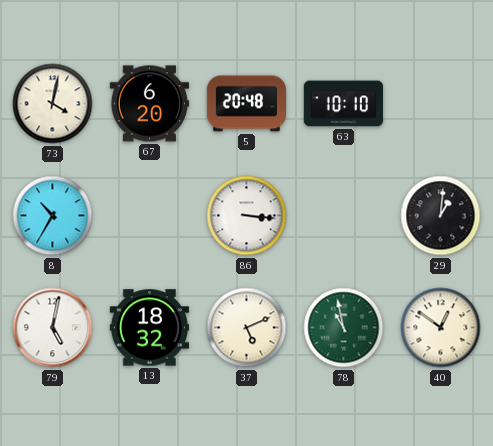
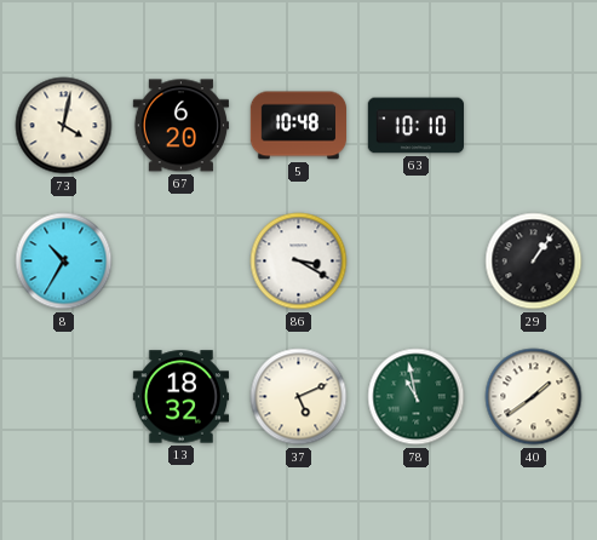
5: 20:48 -> 10:48
86: 3:16 -> 3:20
29: 1:01 -> 1:06
79: 5:02 -> none
40: 12:51 -> 1:39
